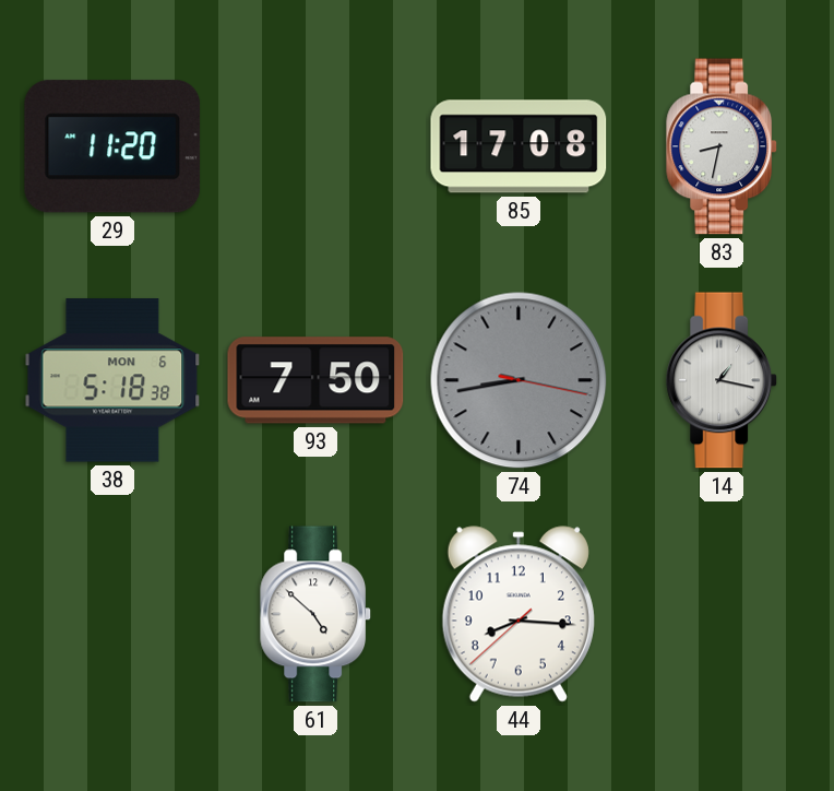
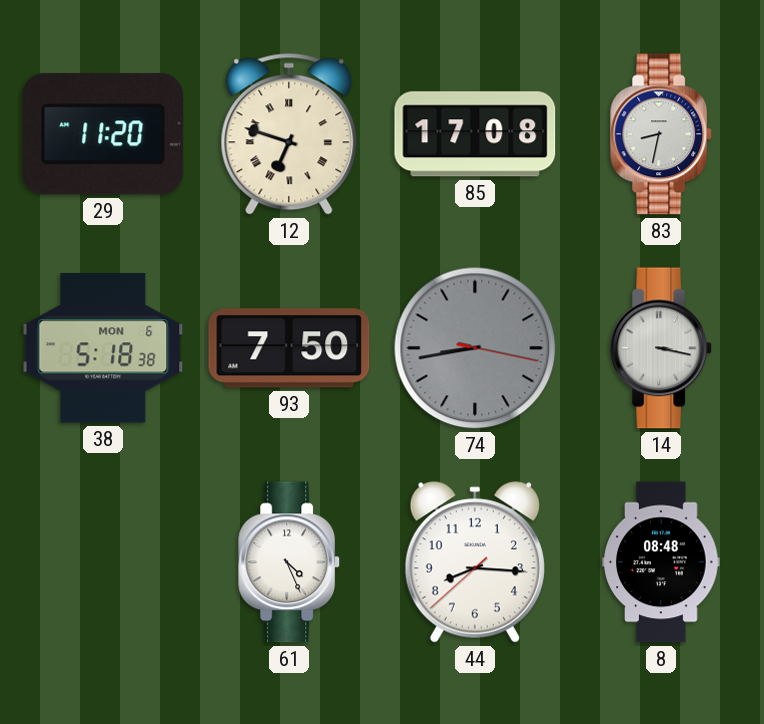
12: none -> 6:48
14: 1:17 -> 3:17
61: 4:52 -> 4:26
8: none -> 08:48
